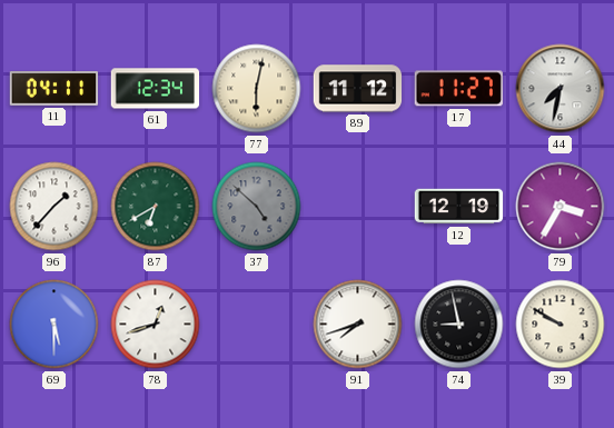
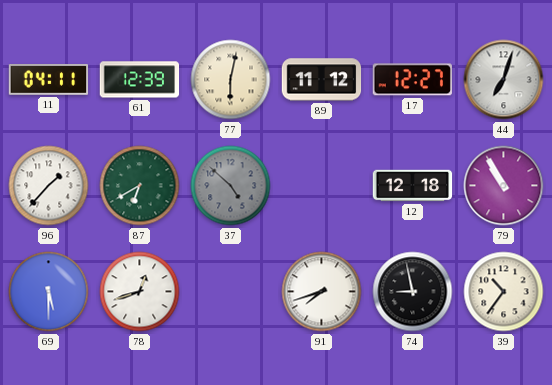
61: 12:34 -> 12:39
17: 11:27 -> 12:27
44: 7:32 -> 7:03
12: 12:19 -> 12:18
79: 3:35 -> 10:55
39: 9:50 -> 10:36
